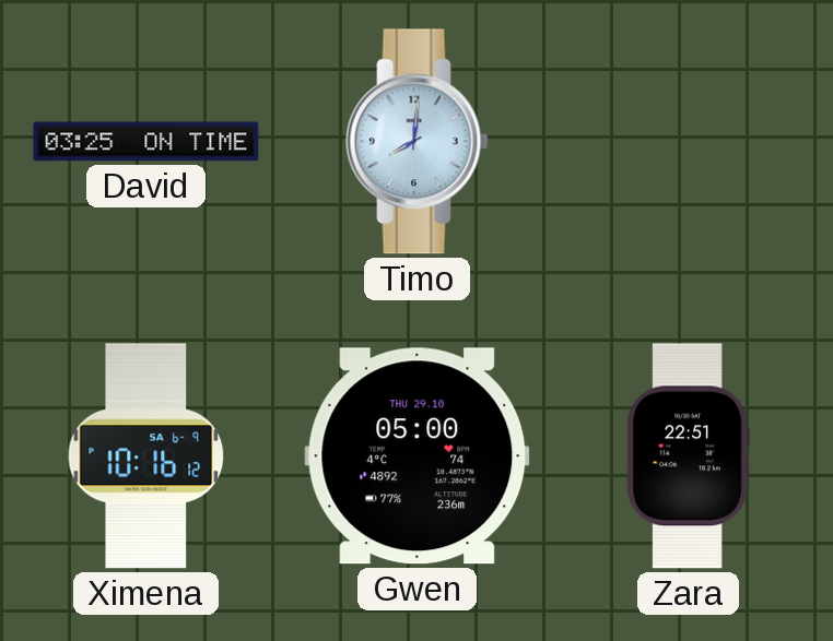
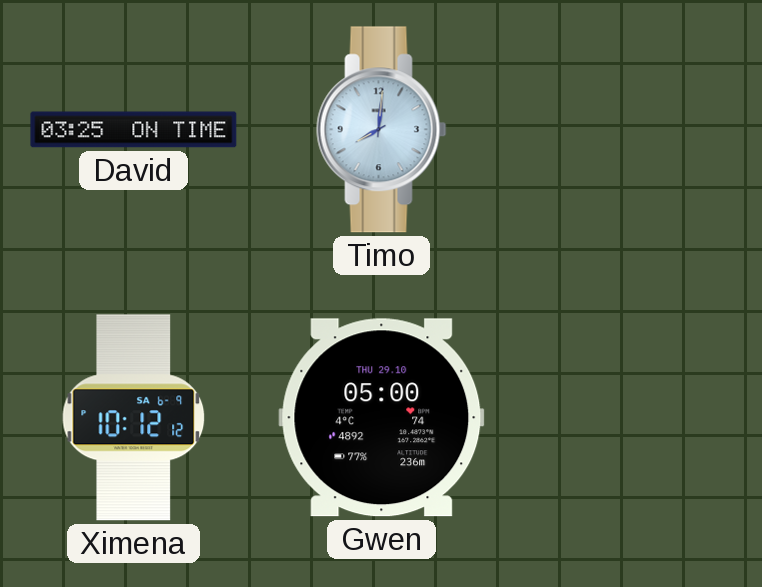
Ximena: 10:16 -> 10:12
Zara: 22:51 -> none
